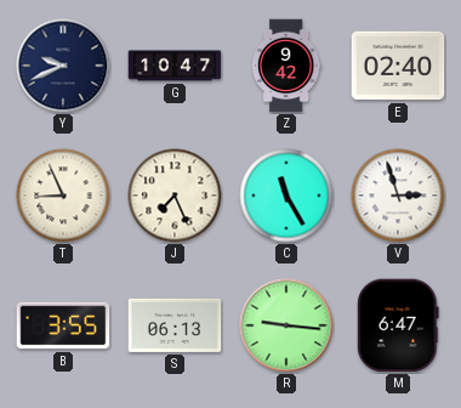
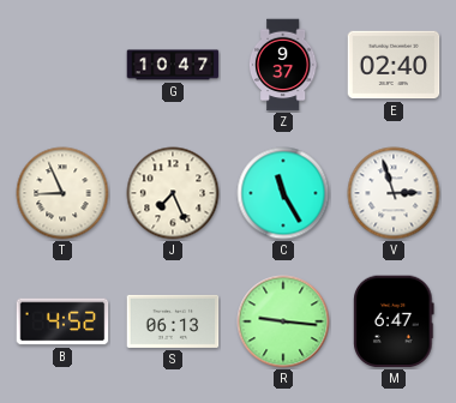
Y: 9:41 -> none
Z: 9:42 -> 9:37
B: 3:55 -> 4:52
